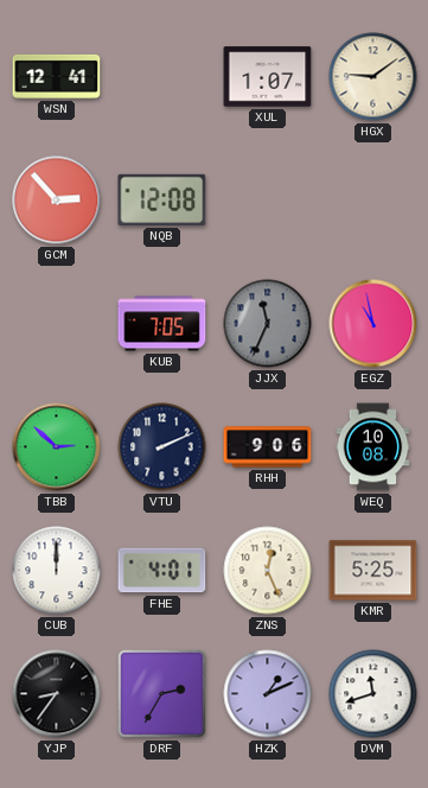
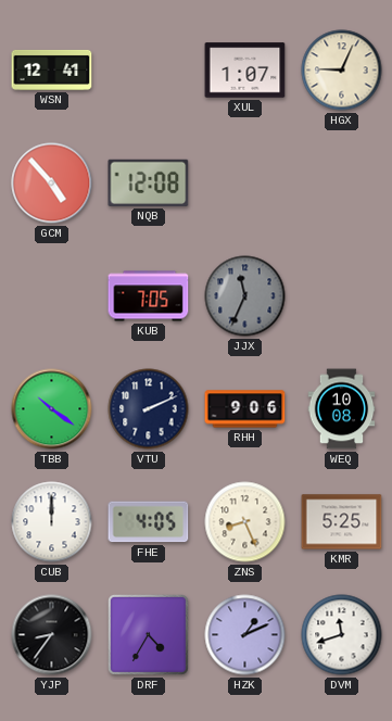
HGX: 9:09 -> 9:04
GCM: 2:53 -> 4:53
EGZ: 10:58 -> none
TBB: 2:52 -> 10:21
FHE: 4:01 -> 4:05
ZNS: 12:26 -> 8:26
DRF: 2:35 -> 4:35
